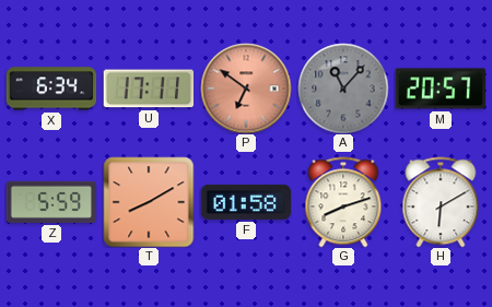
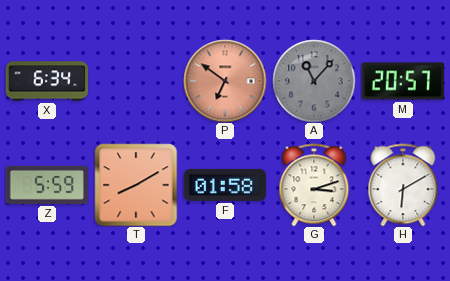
U: 17:11 -> none
G: 8:12 -> 3:12
